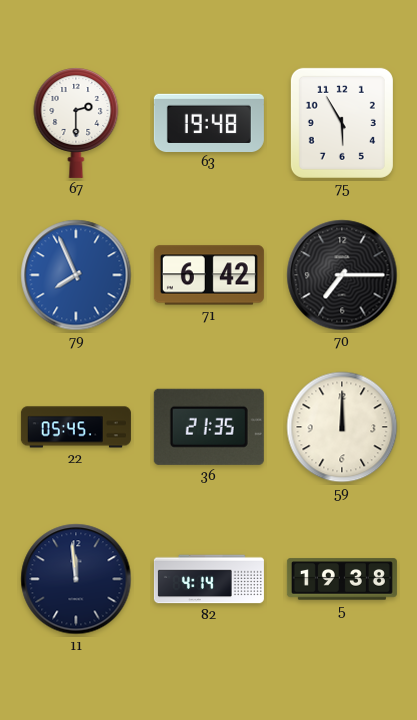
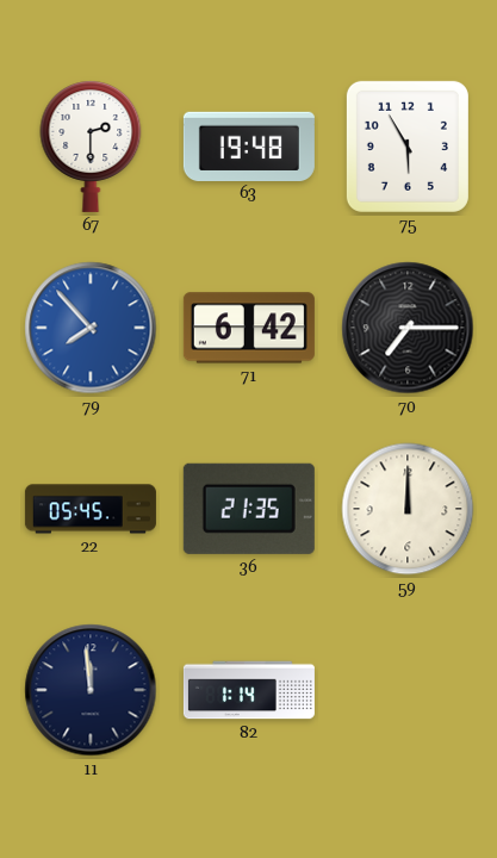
79: 7:56 -> 7:53
82: 4:14 -> 1:14
5: 19:38 -> none
